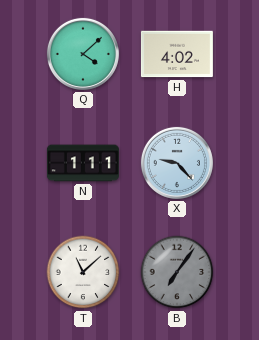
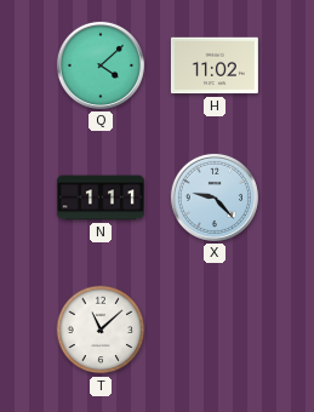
H: 4:02 -> 11:02
B: 7:06 -> none
